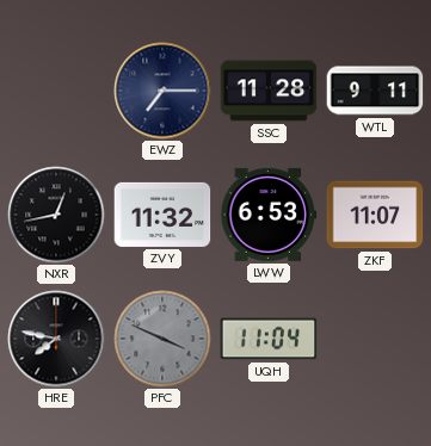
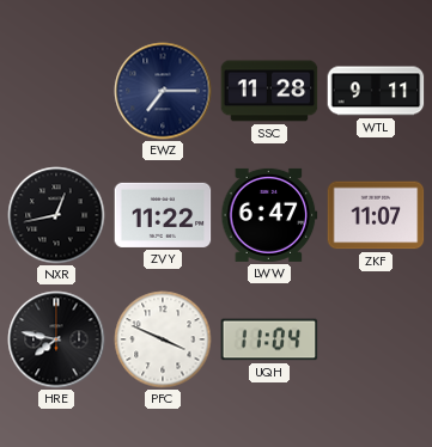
ZVY: 11:32 -> 11:22
LWW: 6:53 -> 6:47
PFC dial: grey -> white
